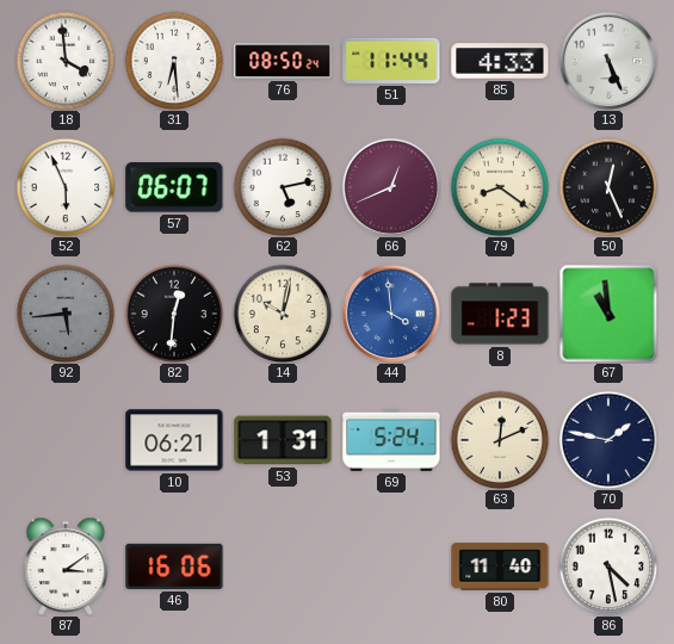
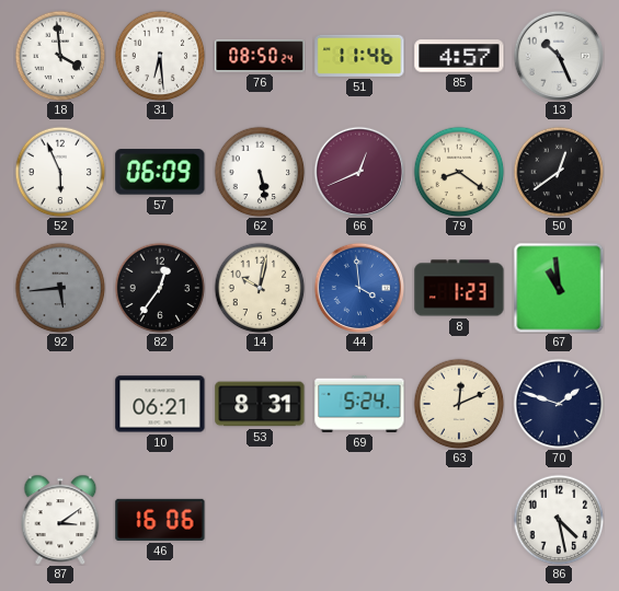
51: 11:44 -> 11:46
85: 4:33 -> 4:57
13: 5:26 -> 10:26
57: 06:07 -> 06:09
62: 5:13 -> 5:28
50: 12:26 -> 12:39
82: 12:31 -> 12:36
53: 1:31 -> 8:31
70: 1:47 -> 1:48
80: 11:40 -> none
